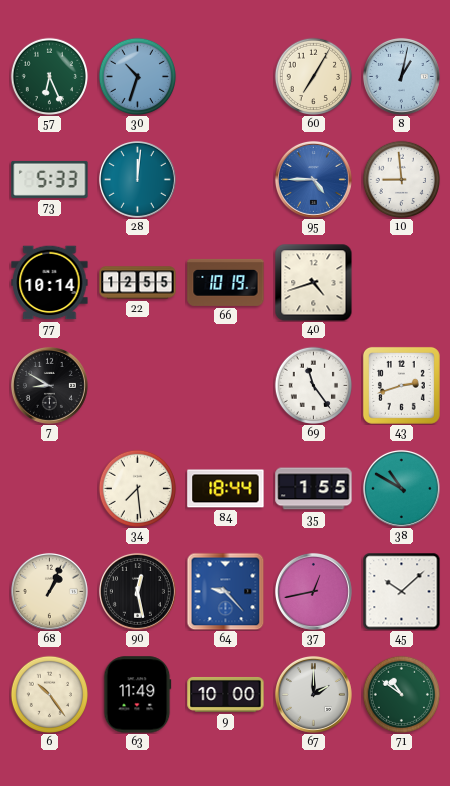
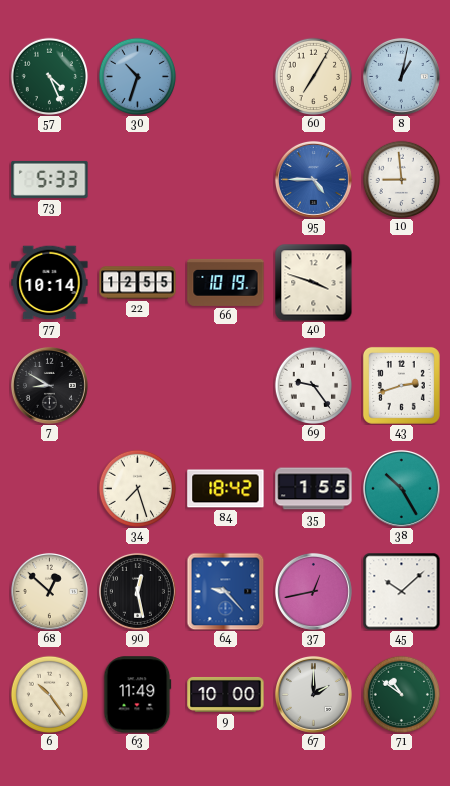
57: 6:26 -> 4:26
28: 12:01 -> none
40: 4:42 -> 3:48
69: 11:24 -> 9:24
34: 7:29 -> 7:27
84: 18:44 -> 18:42
38: 10:50 -> 10:25
68: 1:04 -> 12:52
